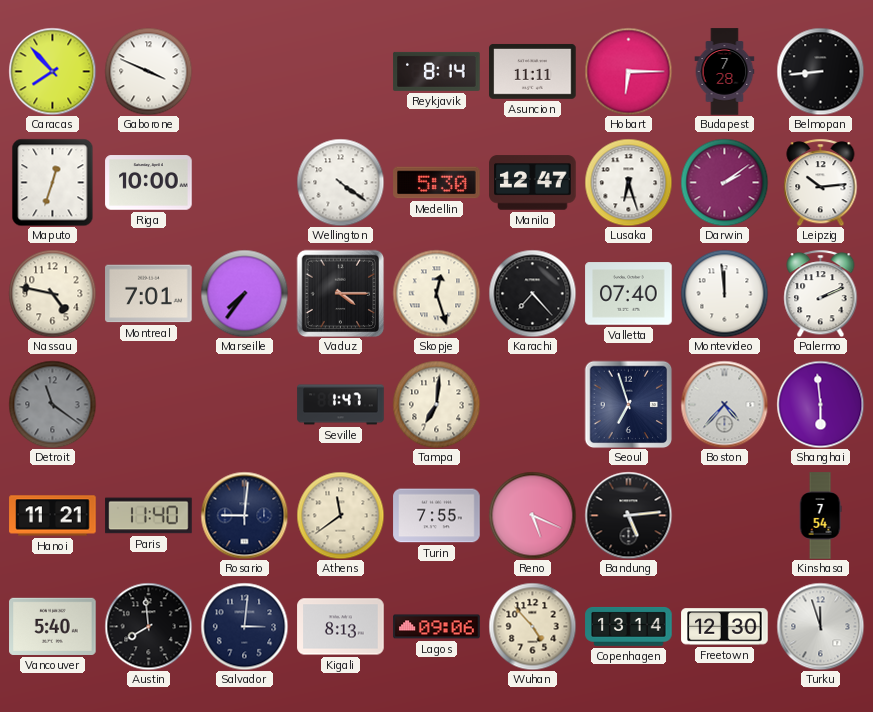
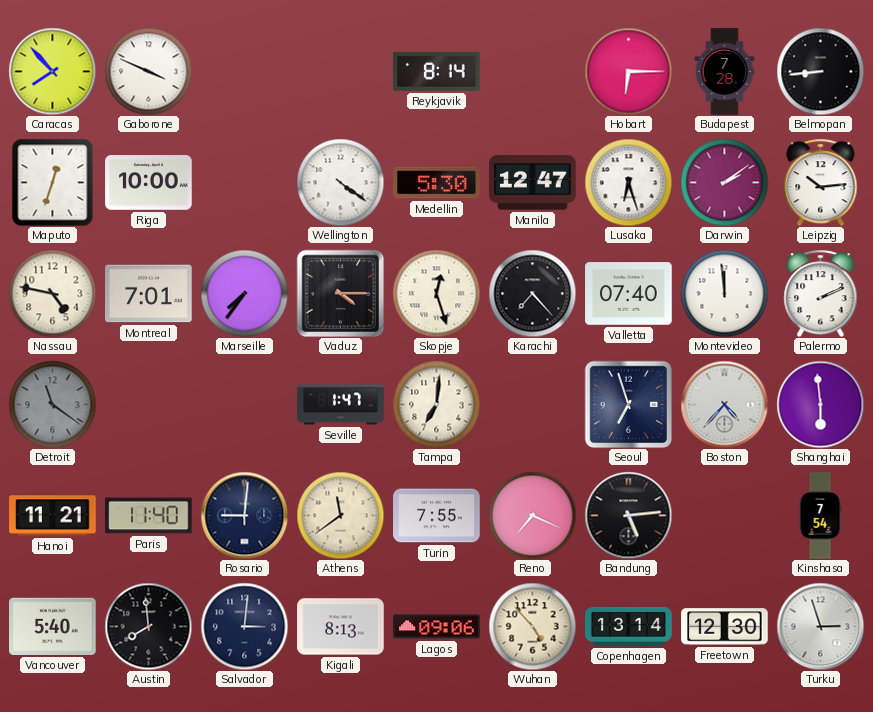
Asuncion: 11:11 -> none
Reno: 5:19 -> 7:19
Turku: 11:57 -> 2:57
